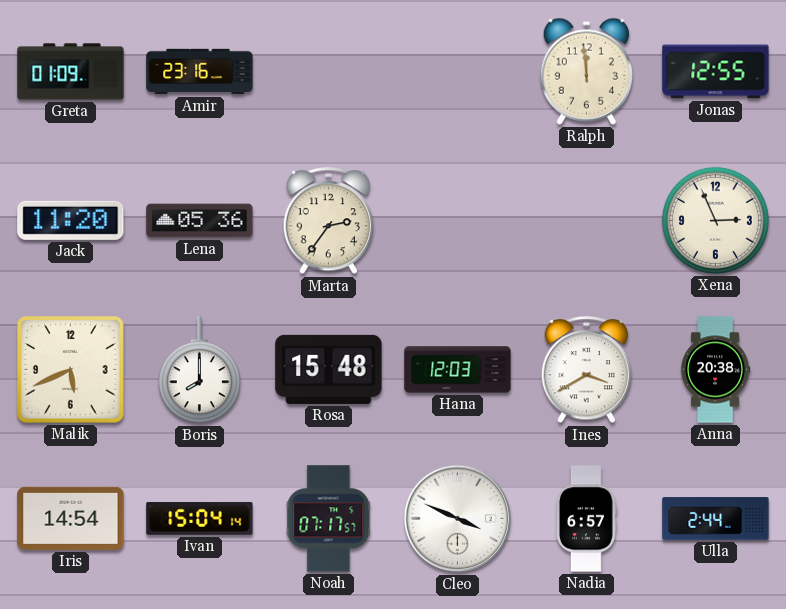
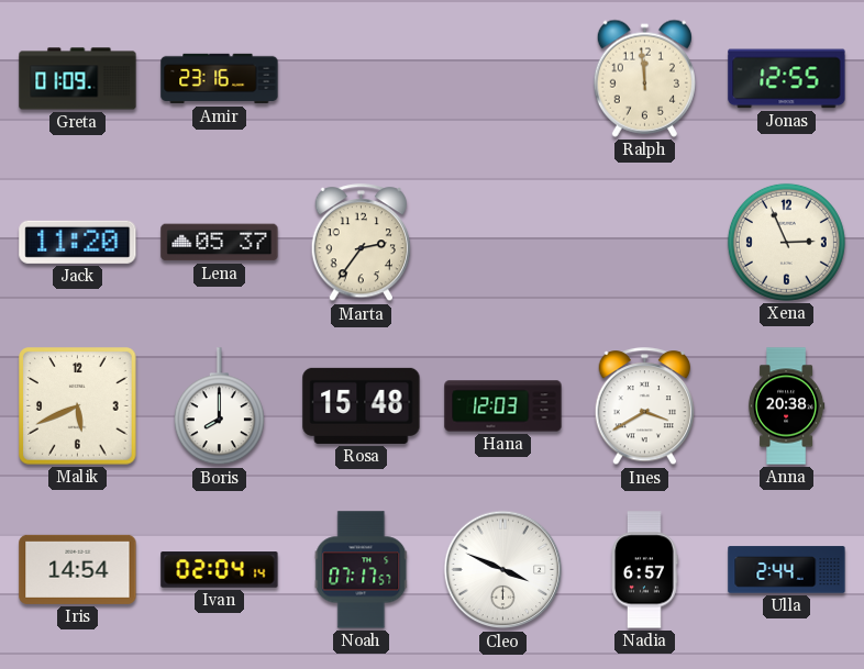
Lena: 05:36 -> 05:37
Ivan: 15:04 -> 02:04
